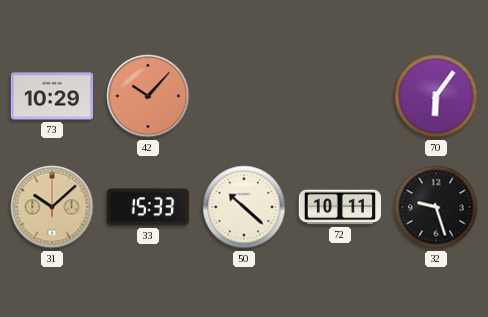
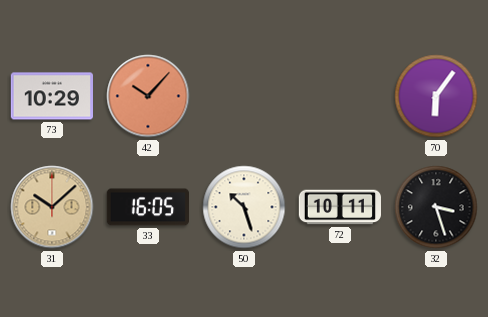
33: 15:33 -> 16:05
50: 10:22 -> 10:27
32: 9:27 -> 3:27
